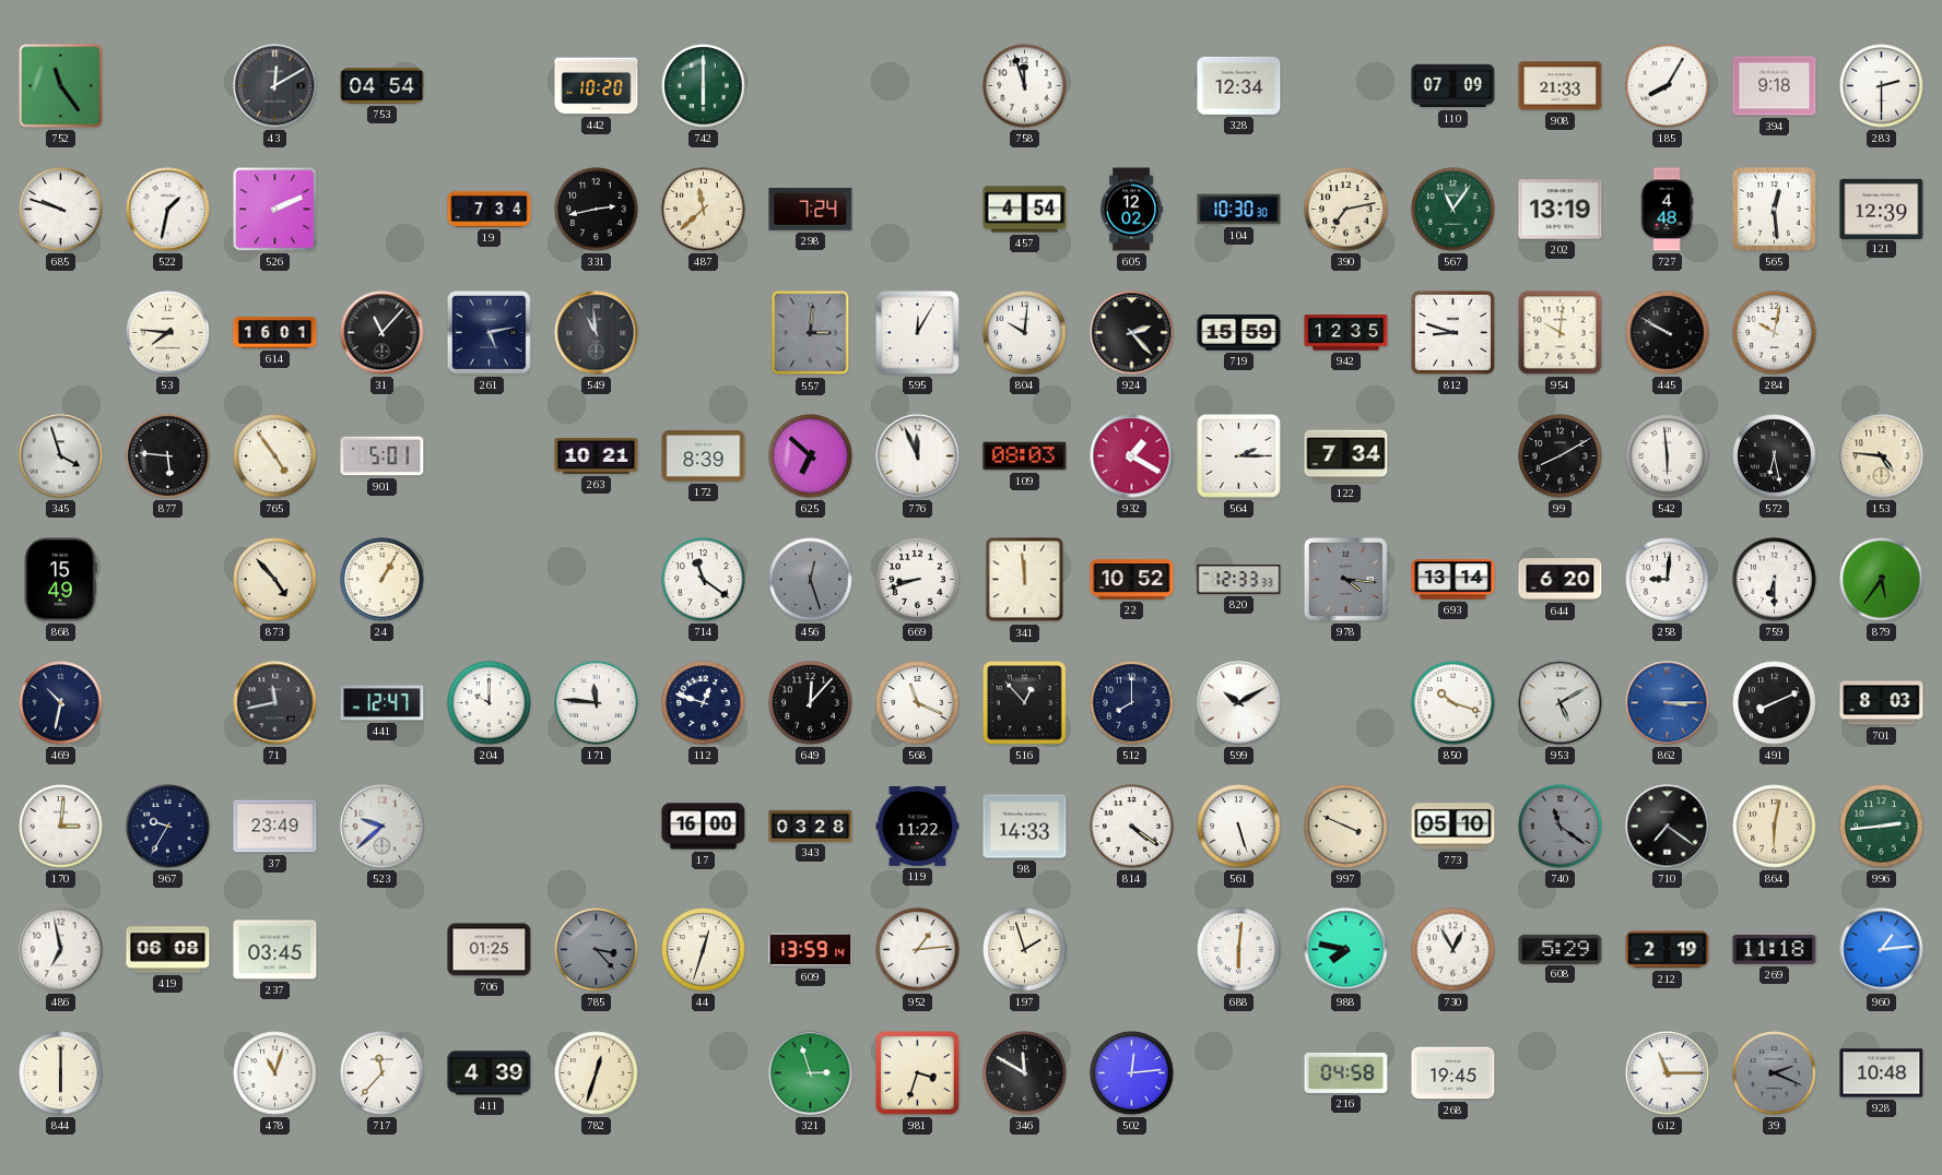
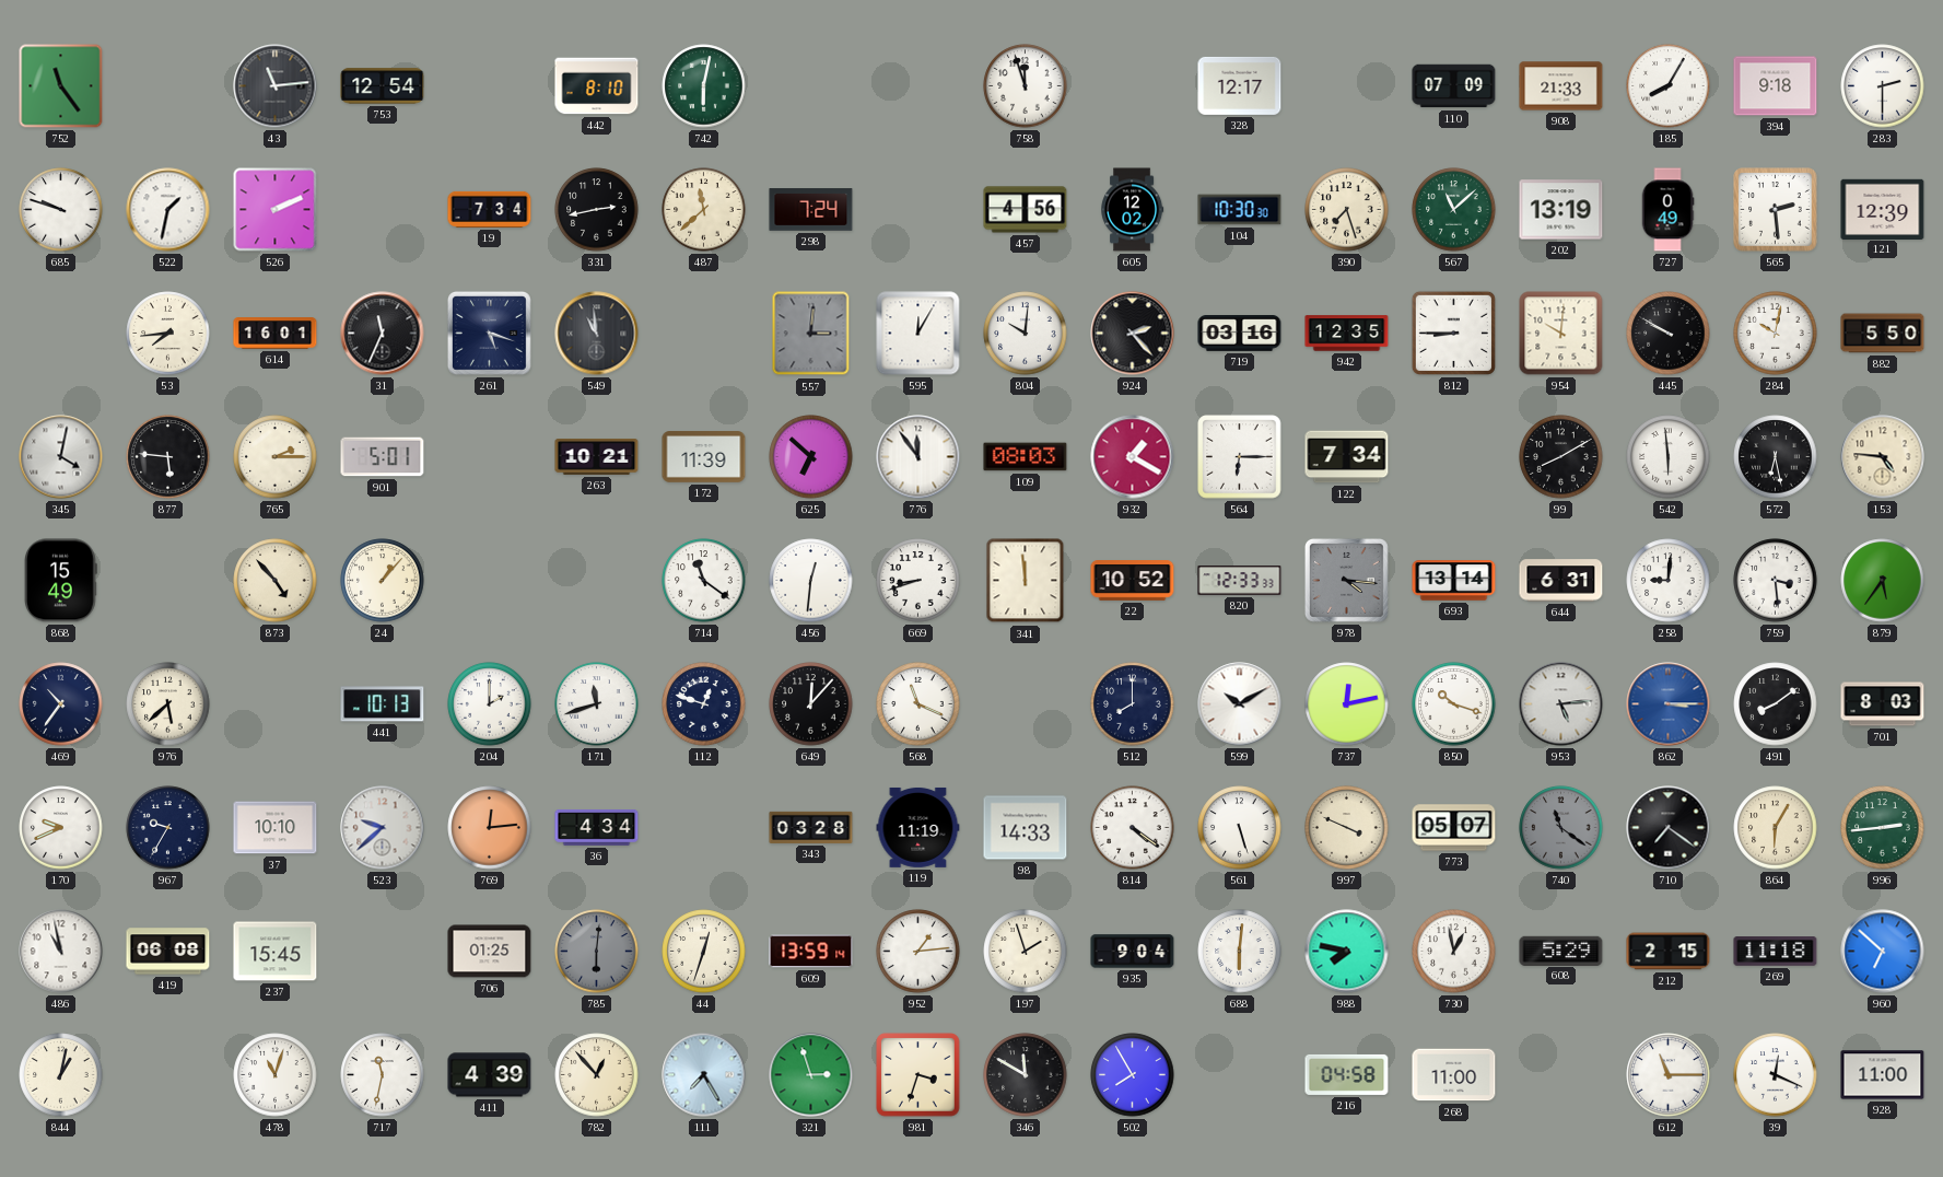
43: 12:10 -> 11:14
753: 04:54 -> 12:54
442: 10:20 -> 8:10
742: 6:00 -> 6:02
328: 12:34 -> 12:17
457: 4:54 -> 4:56
390: 7:13 -> 7:27
567: 11:06 -> 11:08
727: 4:48 -> 0:49
565: 12:29 -> 2:29
53: 7:46 -> 7:44
31: 11:07 -> 11:34
261: 5:13 -> 5:18
719: 15:59 -> 03:16
812: 8:48 -> 8:45
882: none -> 5:50
345: 3:57 -> 4:02
765: 4:54 -> 2:15
172: 8:39 -> 11:39
776: 11:56 -> 11:54
564: 2:15 -> 6:15
24: 1:05 -> 1:07
456: 12:27 -> 12:31
456 dial: grey -> white
644: 6:20 -> 6:31
759: 6:30 -> 3:29
469: 10:32 -> 10:36
976: none -> 5:38
71: 11:43 -> none
441: 12:47 -> 10:13
204: 10:00 -> 2:00
171: 11:46 -> 11:42
516: 12:53 -> none
737: none -> 12:13
953: 5:10 -> 5:14
491: 8:11 -> 8:09
170: 3:01 -> 9:41
37: 23:49 -> 10:10
769: none -> 12:14
36: none -> 4:34
17: 16:00 -> none
119: 11:22 -> 11:19
773: 05:10 -> 05:07
864: 6:02 -> 6:05
486: 6:58 -> 10:58
237: 03:45 -> 15:45
785: 3:23 -> 6:01
935: none -> 9:04
730: 12:55 -> 12:58
212: 2:19 -> 2:15
960: 1:14 -> 6:52
844: 6:00 -> 1:02
717: 11:37 -> 11:32
782: 12:33 -> 12:53
111: none -> 7:25
502: 12:14 -> 7:55
268: 19:45 -> 11:00
39: 2:19 -> 12:19
39 dial: grey -> white
928: 10:48 -> 11:00
